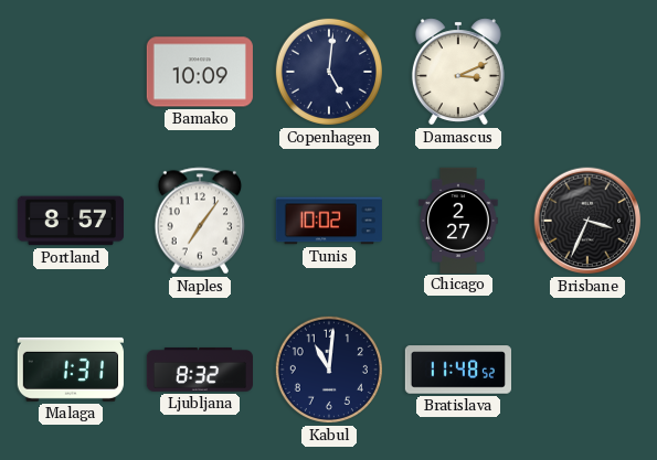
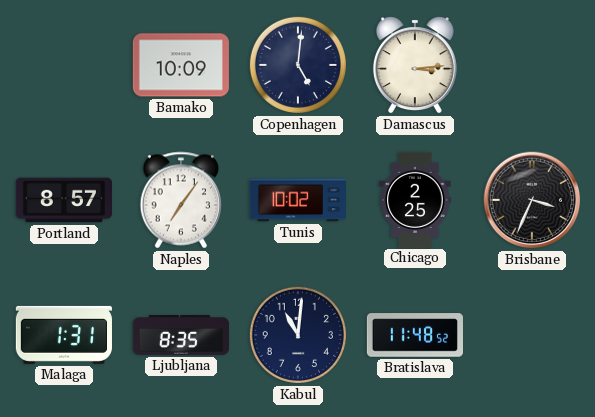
Damascus: 3:11 -> 3:14
Chicago: 2:27 -> 2:25
Ljubljana: 8:32 -> 8:35
